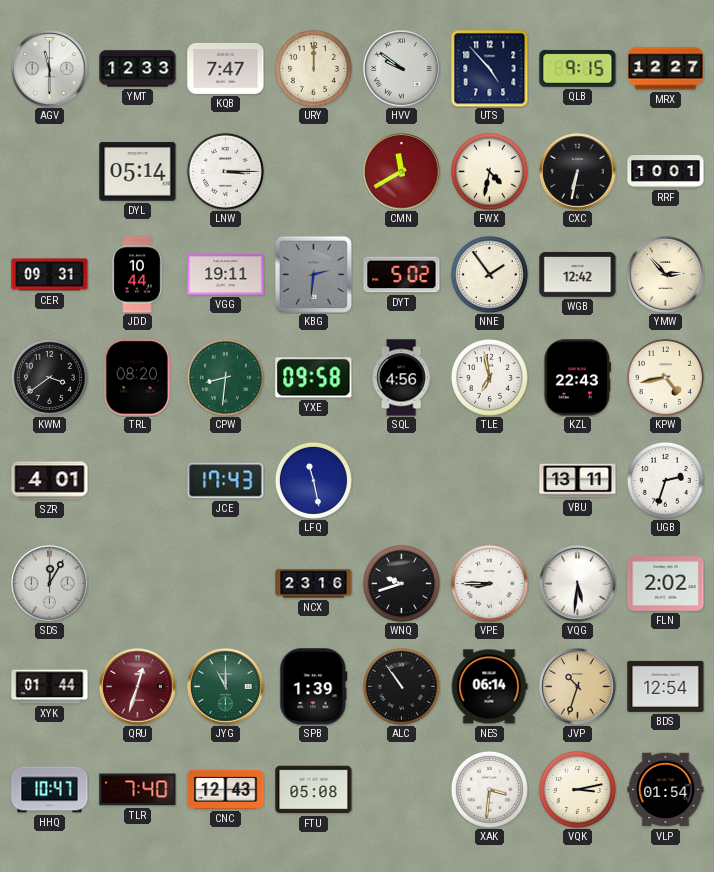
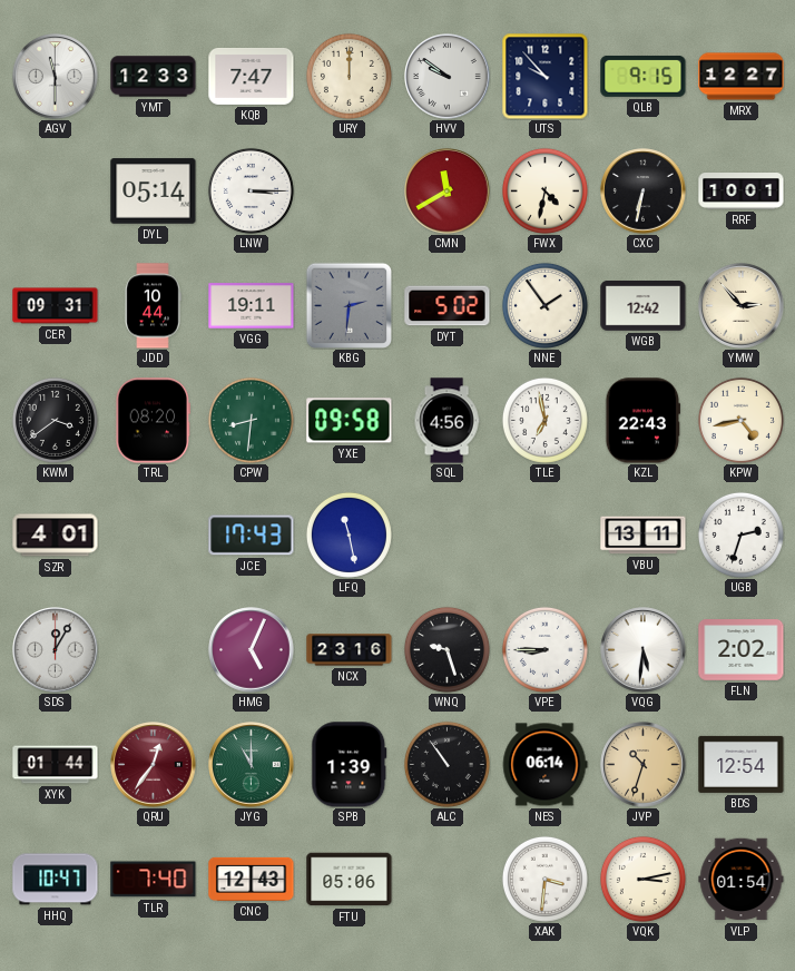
UTS: 4:53 -> 9:53
HMG: none -> 5:04
WNQ: 9:42 -> 9:27
QRU: 12:33 -> 12:36
FTU: 05:08 -> 05:06
